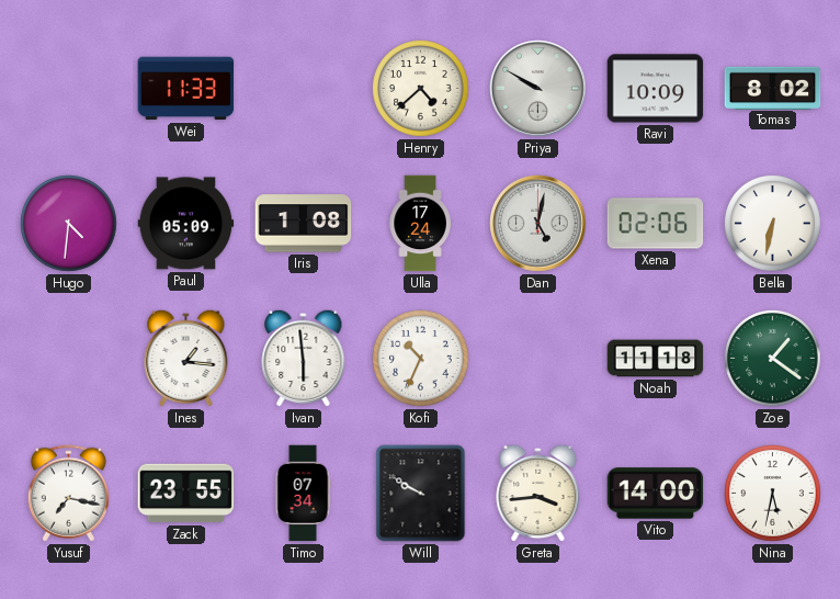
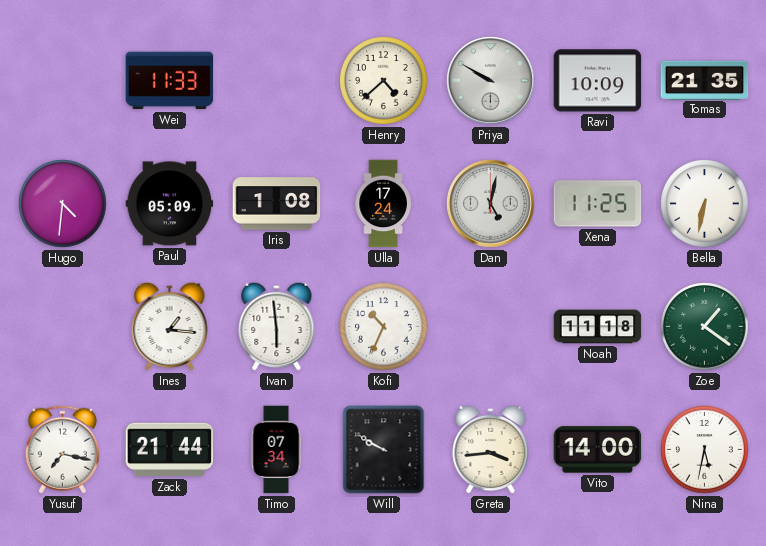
Tomas: 8:02 -> 21:35
Xena: 02:06 -> 11:25
Zack: 23:55 -> 21:44
